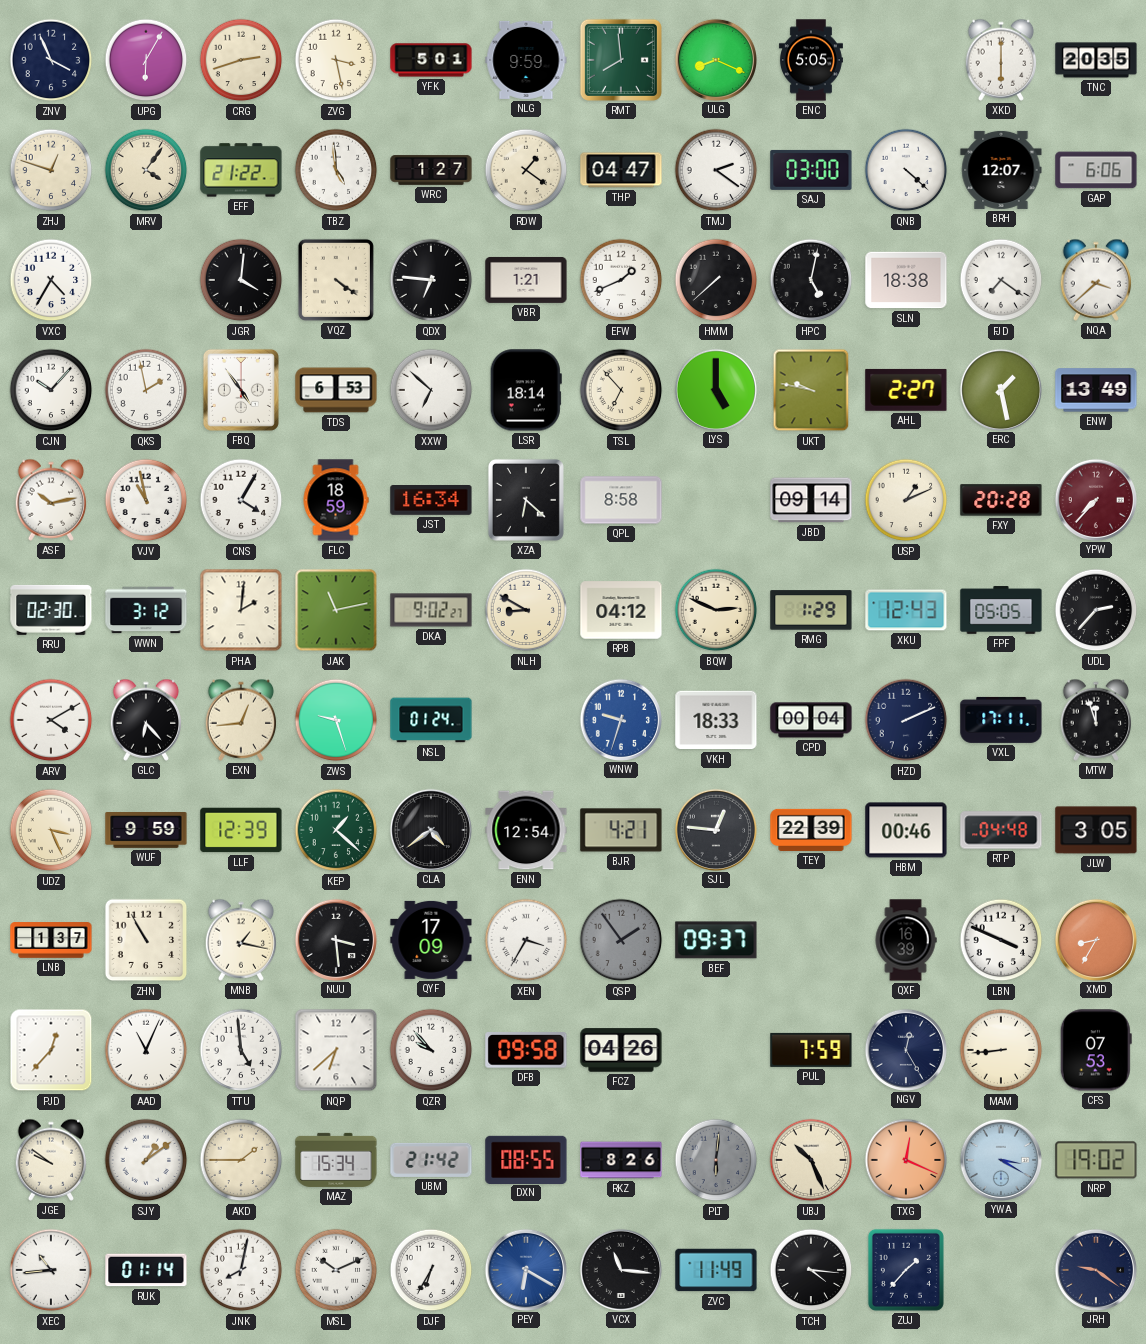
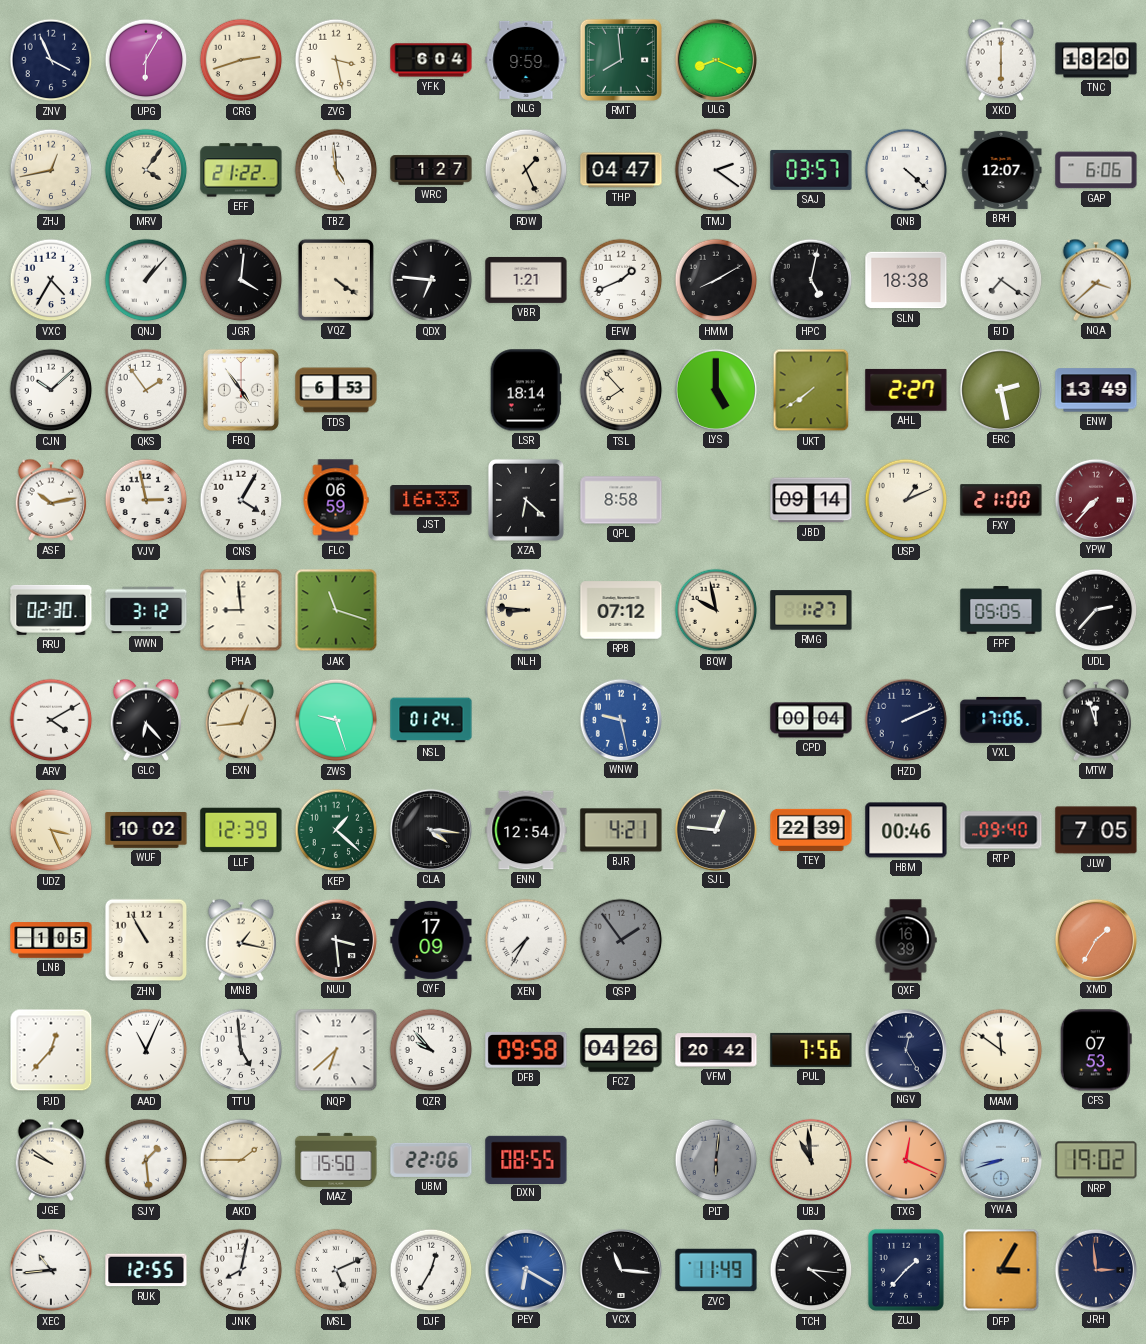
YFK: 5:01 -> 6:04
ENC: 5:05 -> none
TNC: 20:35 -> 18:20
ZHJ: 12:48 -> 12:43
RDW: 1:21 -> 1:26
SAJ: 03:00 -> 03:57
QNJ: none -> 1:07
HMM: 7:38 -> 8:10
CJN: 10:07 -> 10:08
QKS: 1:58 -> 1:54
XXW: 6:52 -> none
TSL: 6:53 -> 7:53
UKT: 9:47 -> 7:39
ERC: 1:28 -> 2:28
VJV: 10:58 -> 2:58
FLC: 18:59 -> 06:59
JST: 16:34 -> 16:33
FXY: 20:28 -> 21:00
PHA: 2:01 -> 8:59
JAK: 11:13 -> 11:18
DKA: 9:02 -> none
NLH: 8:50 -> 8:46
RPB: 04:12 -> 07:12
BQW: 2:49 -> 9:58
RMG: 1:29 -> 1:27
XKU: 12:43 -> none
WNW: 9:33 -> 9:28
VKH: 18:33 -> none
VXL: 17:11 -> 17:06
WUF: 9:59 -> 10:02
CLA: 4:39 -> 4:16
RTP: 04:48 -> 09:40
JLW: 3:05 -> 7:05
LNB: 1:37 -> 1:05
XEN: 3:35 -> 7:35
BEF: 09:37 -> none
LBN: 3:49 -> none
XMD: 8:35 -> 1:35
VFM: none -> 20:42
PUL: 7:59 -> 7:56
MAM: 8:44 -> 11:51
SJY: 1:09 -> 1:29
MAZ: 15:34 -> 15:50
UBM: 21:42 -> 22:06
RKZ: 8:26 -> none
UBJ: 10:26 -> 10:59
YWA: 3:20 -> 8:42
RUK: 01:14 -> 12:55
MSL: 10:11 -> 5:11
DJF: 6:35 -> 12:35
DFP: none -> 3:05
JRH: 9:21 -> 2:59
